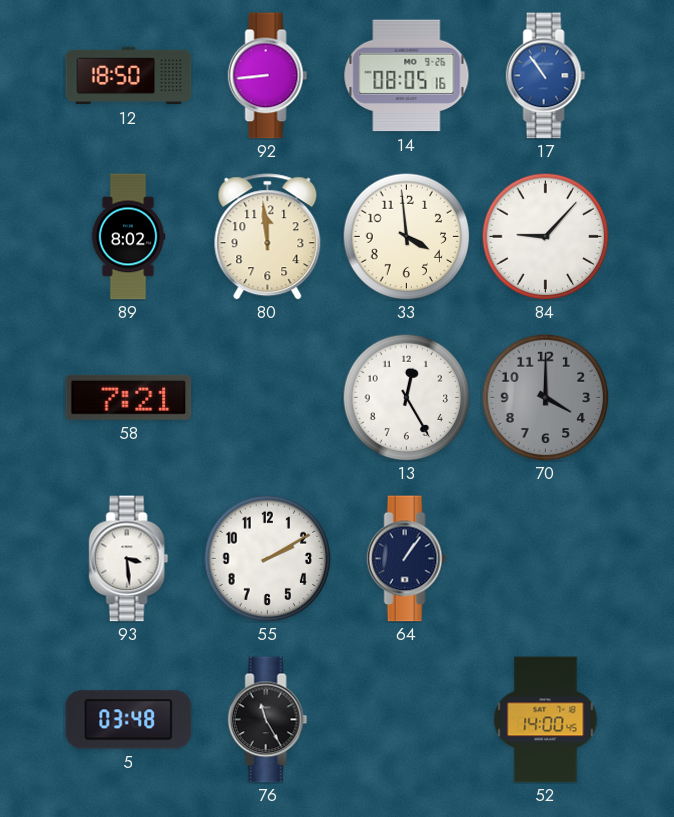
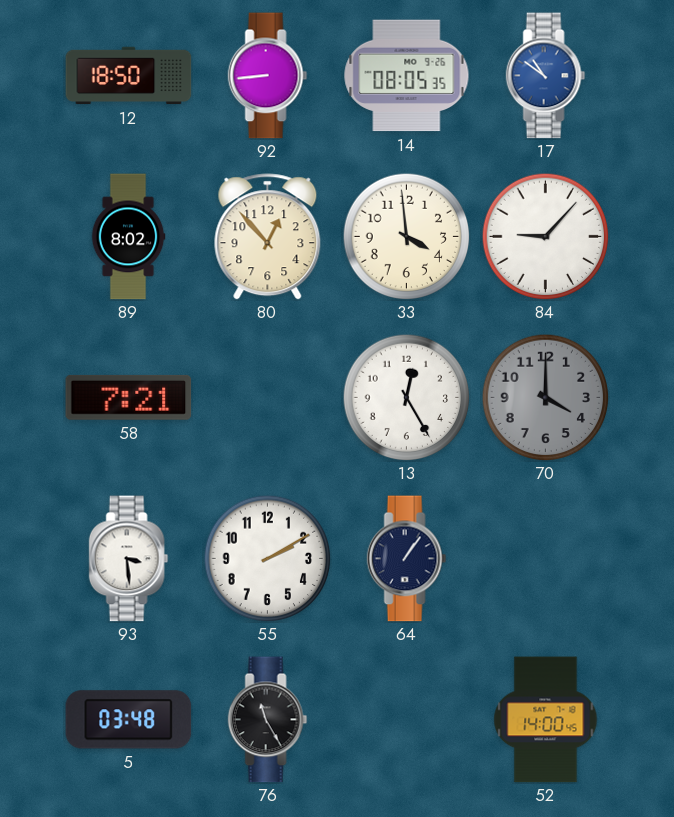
14: 08:05:16 -> 08:05:35
17: 10:54 -> 10:51
80: 11:59 -> 12:53
